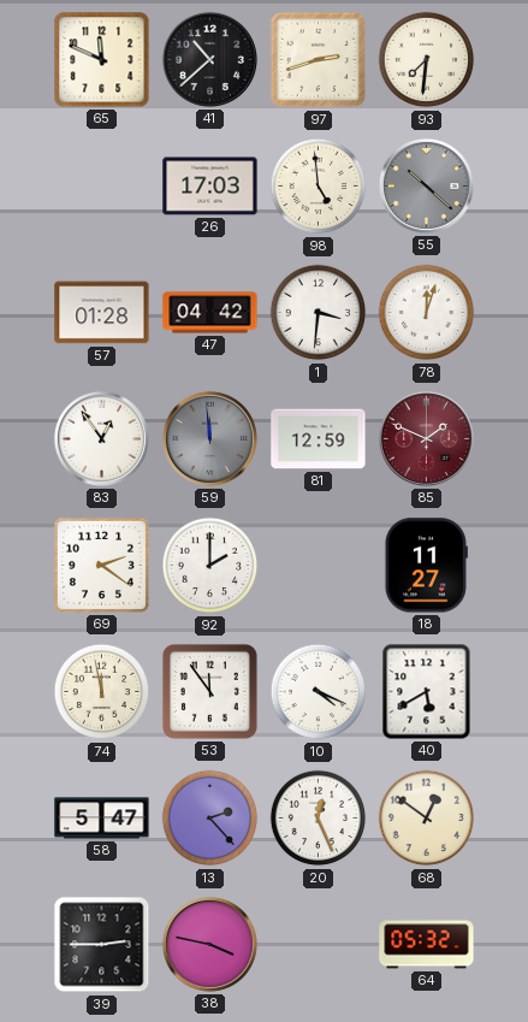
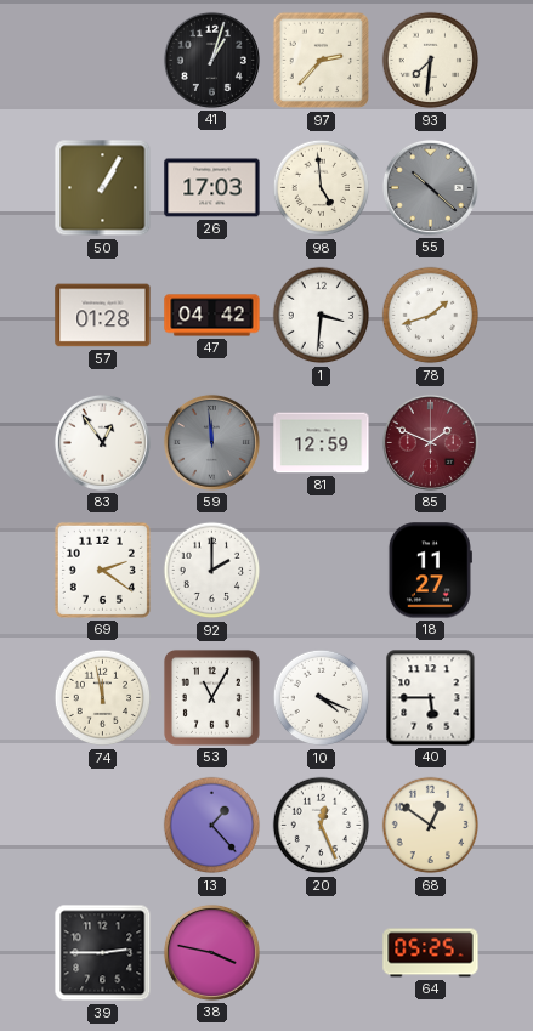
65: 11:49 -> none
41: 10:38 -> 1:03
97: 2:42 -> 2:37
50: none -> 1:05
78: 12:03 -> 1:42
53: 11:54 -> 11:05
40: 5:40 -> 5:45
58: 5:47 -> none
13: 2:23 -> 1:23
64: 05:32 -> 05:25
